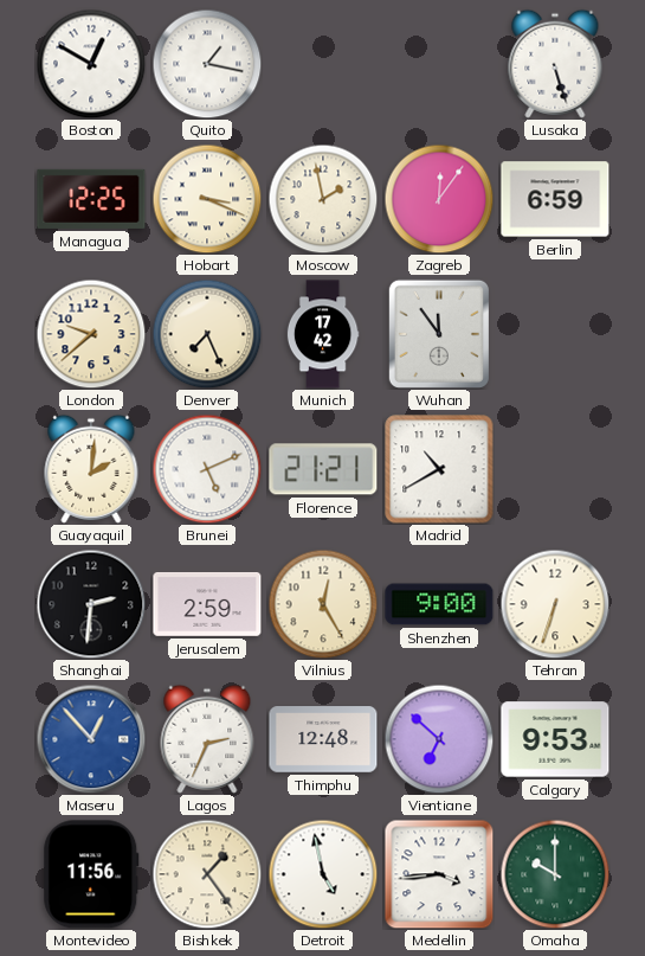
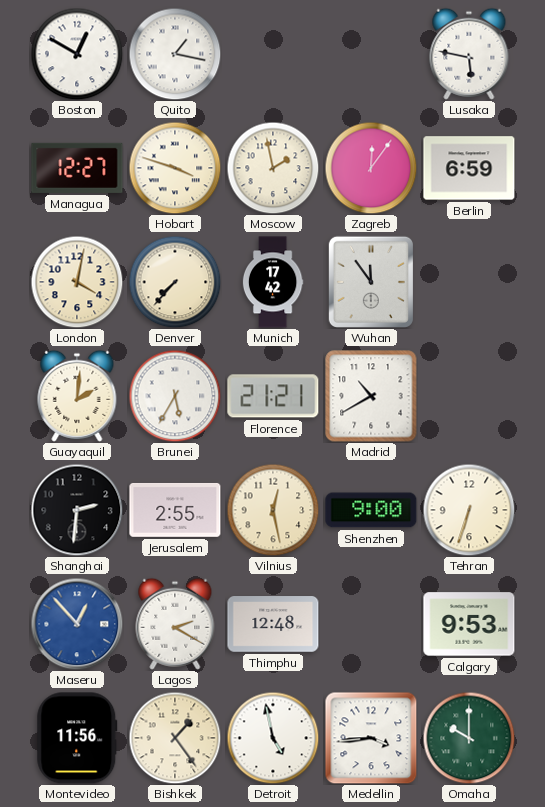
Lusaka: 5:27 -> 5:47
Managua: 12:25 -> 12:27
Hobart: 3:19 -> 3:48
London: 9:38 -> 4:02
Denver: 7:26 -> 7:37
Brunei: 5:11 -> 5:35
Jerusalem: 2:59 -> 2:55
Vilnius: 12:25 -> 12:28
Lagos: 2:34 -> 2:20
Vientiane: 6:52 -> none
